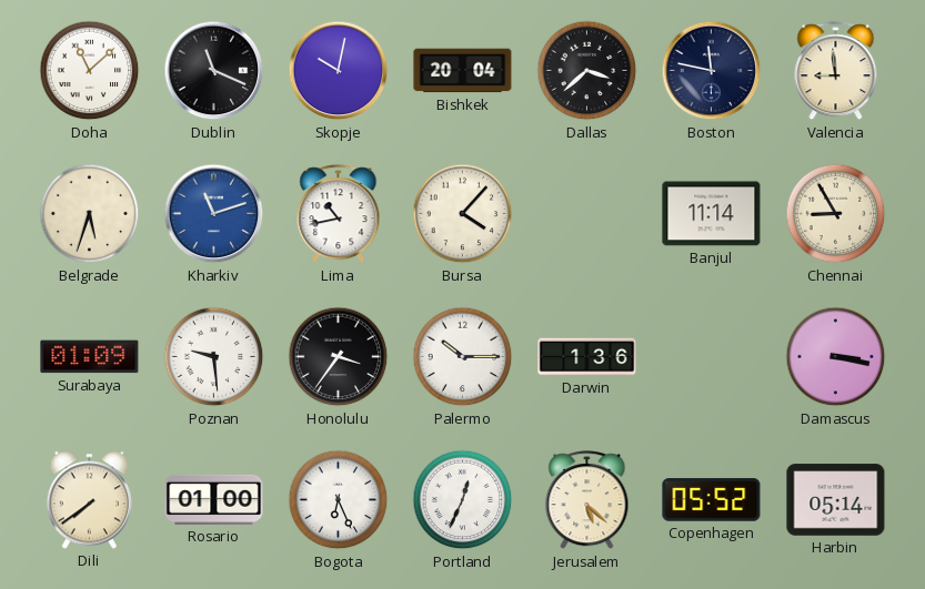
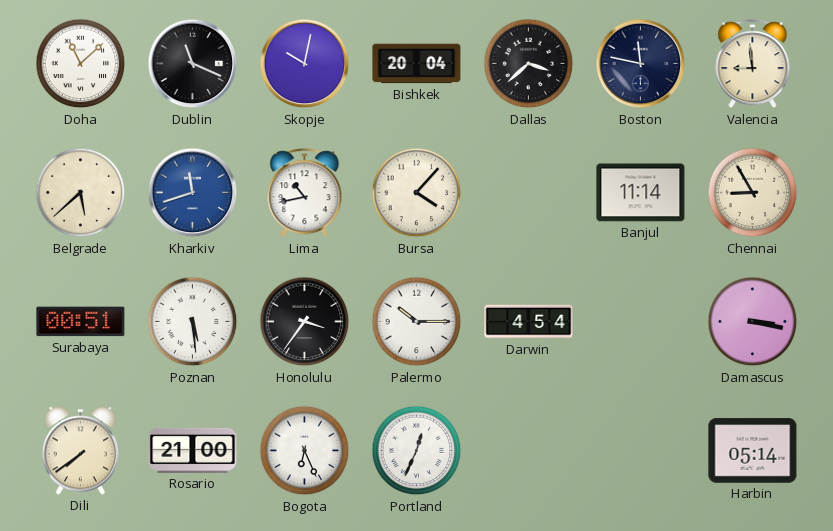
Belgrade: 5:33 -> 5:38
Kharkiv: 11:12 -> 11:42
Surabaya: 01:09 -> 00:51
Poznan: 9:29 -> 5:29
Darwin: 1:36 -> 4:54
Rosario: 01:00 -> 21:00
Jerusalem: 5:22 -> none
Copenhagen: 05:52 -> none
